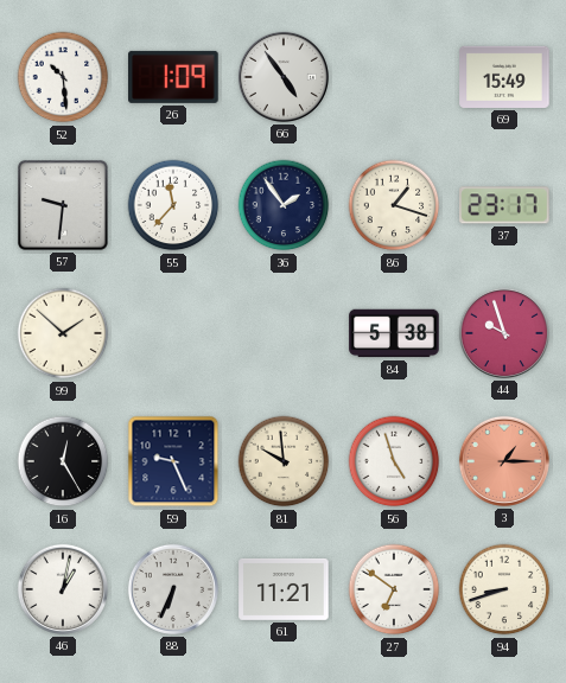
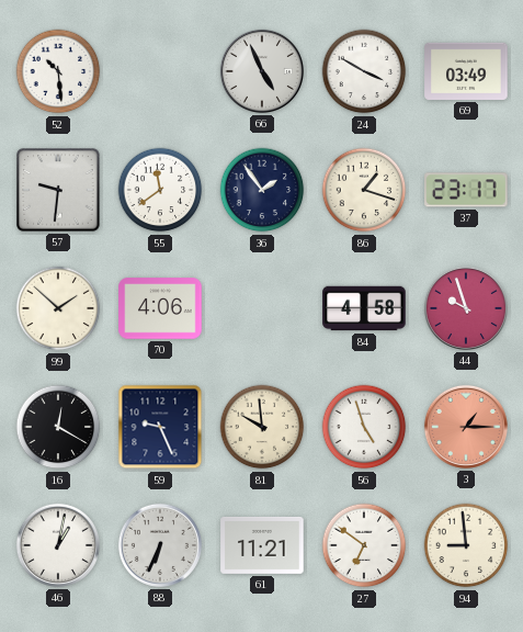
26: 1:09 -> none
66: 4:54 -> 4:56
24: none -> 3:50
69: 15:49 -> 03:49
55: 11:37 -> 11:39
70: none -> 4:06
84: 5:38 -> 4:58
16: 12:25 -> 12:20
94: 8:42 -> 8:59
